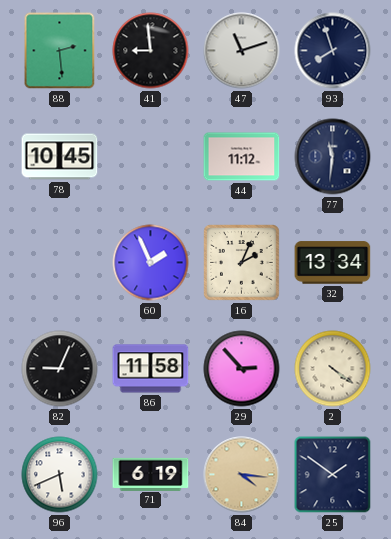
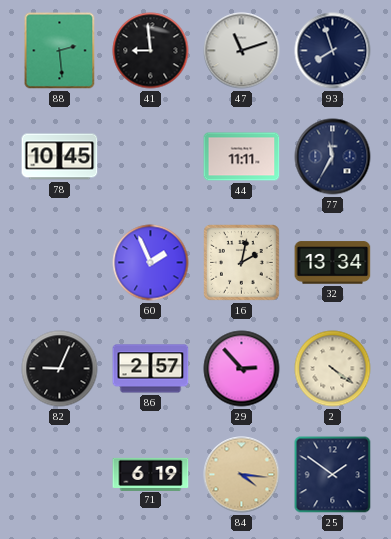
44: 11:12 -> 11:11
77: 11:31 -> 11:35
16: 2:04 -> 2:02
86: 11:58 -> 2:57
96: 5:41 -> none
